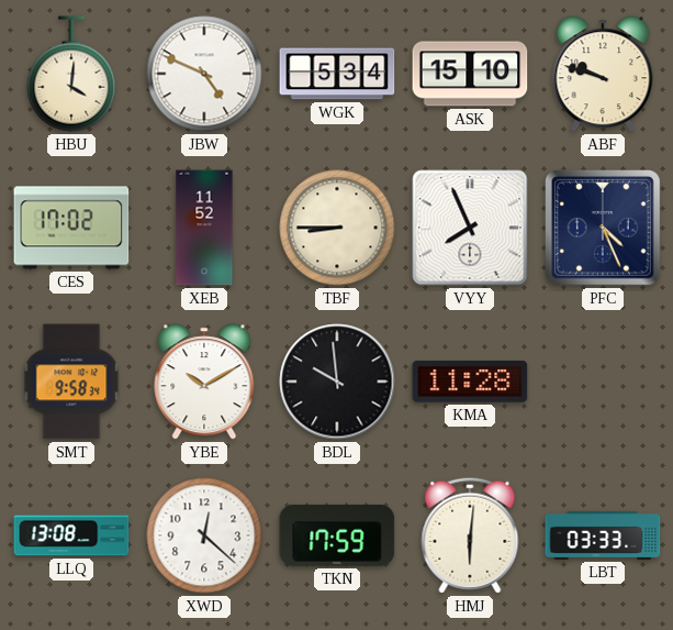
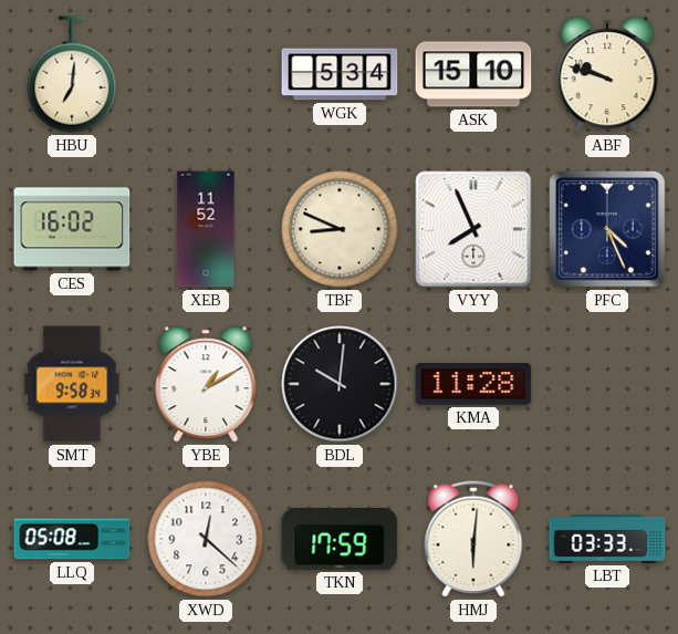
HBU: 4:01 -> 7:01
JBW: 4:49 -> none
CES: 17:02 -> 16:02
TBF: 8:45 -> 8:49
YBE: 10:10 -> 1:10
BDL: 9:59 -> 10:01
LLQ: 13:08 -> 05:08
